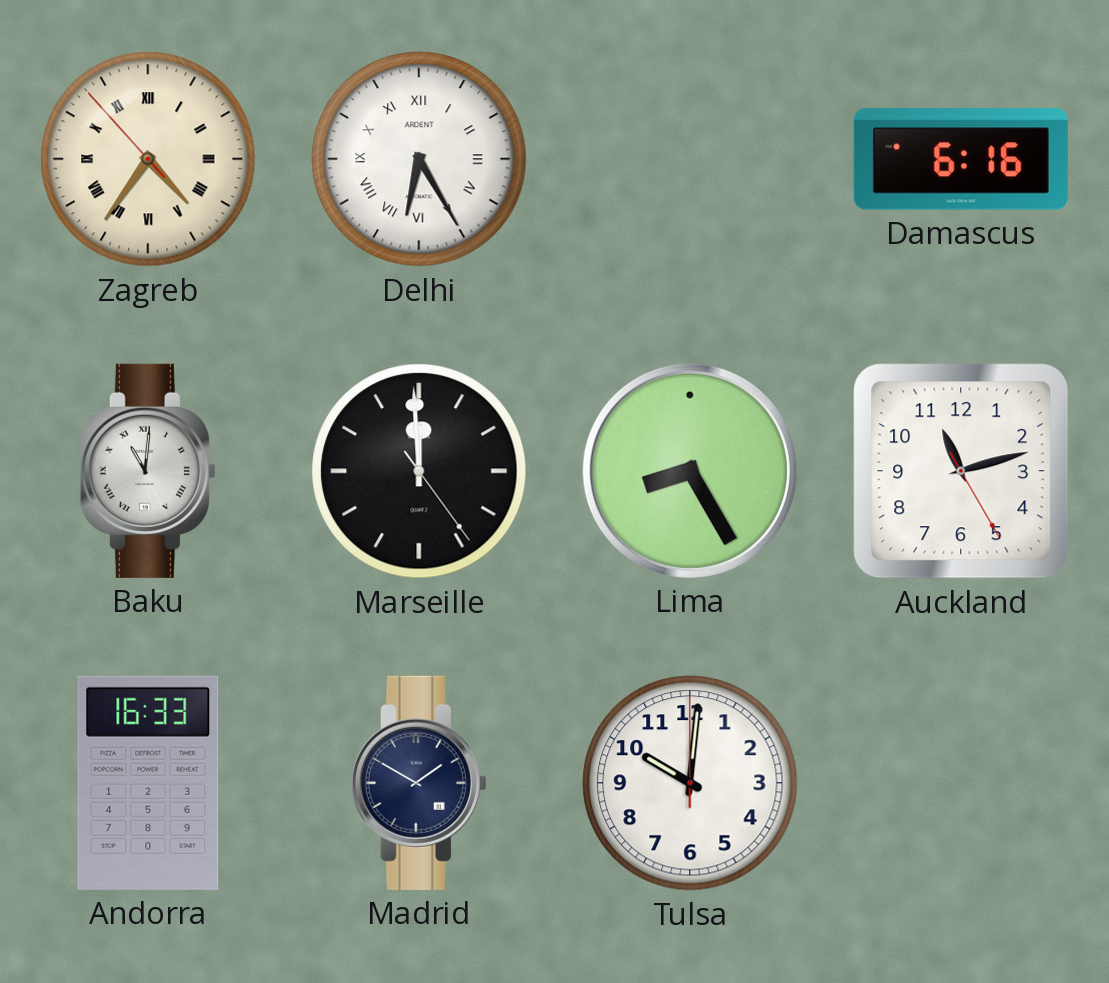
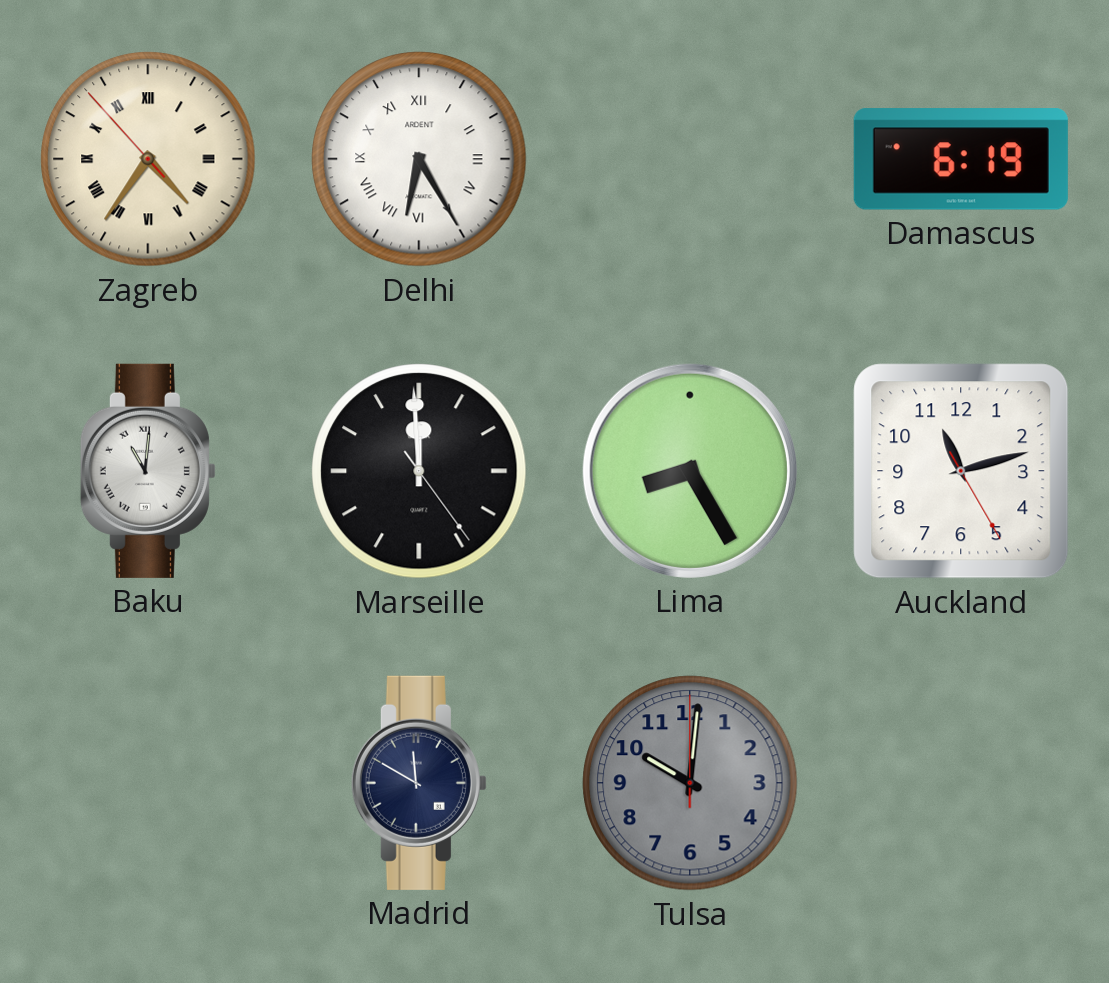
Damascus: 6:16 -> 6:19
Andorra: 16:33 -> none
Madrid: 1:50 -> 11:50
Tulsa dial: white -> grey
